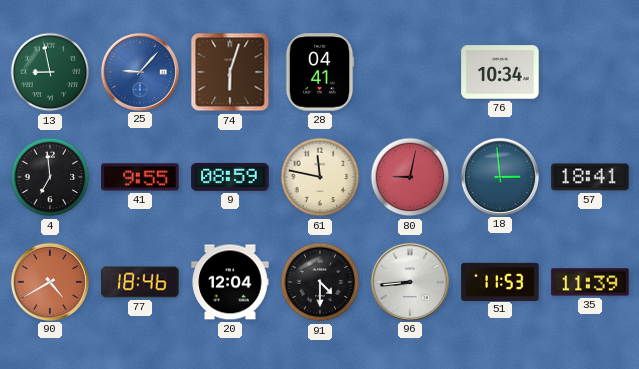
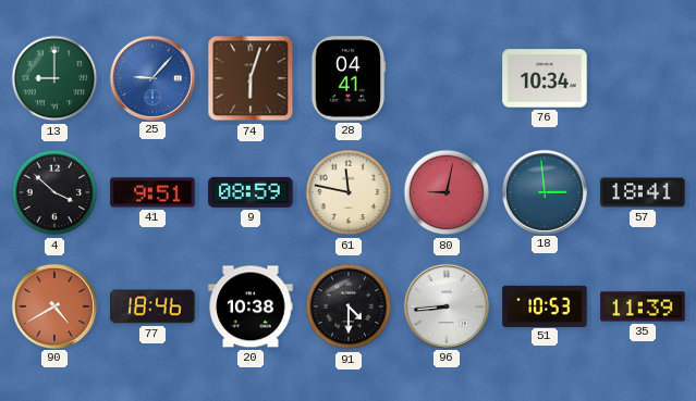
13: 8:58 -> 9:00
4: 6:59 -> 3:52
41: 9:55 -> 9:51
20: 12:04 -> 10:38
51: 11:53 -> 10:53
